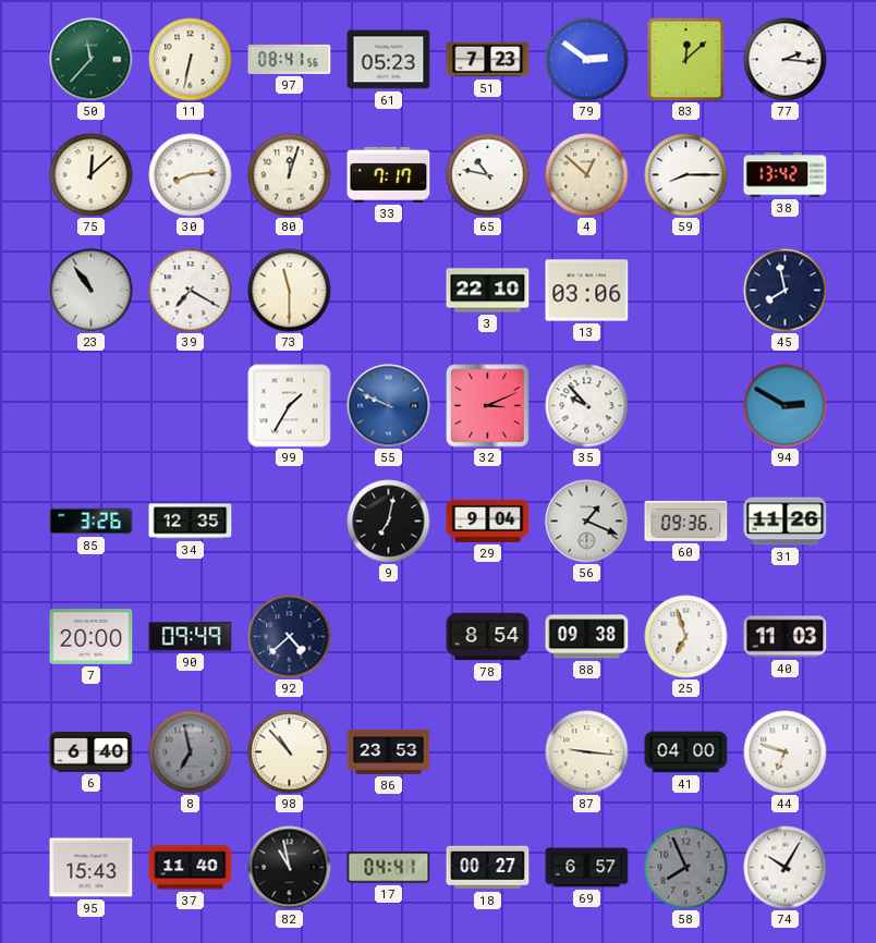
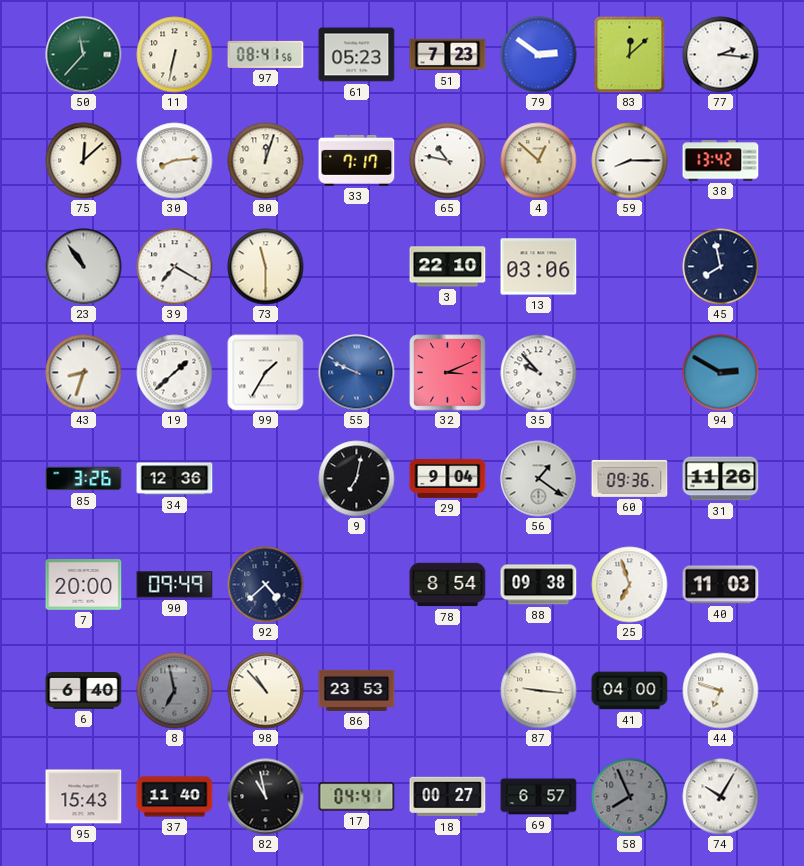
43: none -> 8:33
19: none -> 1:38
34: 12:35 -> 12:36
56: 1:19 -> 1:21
